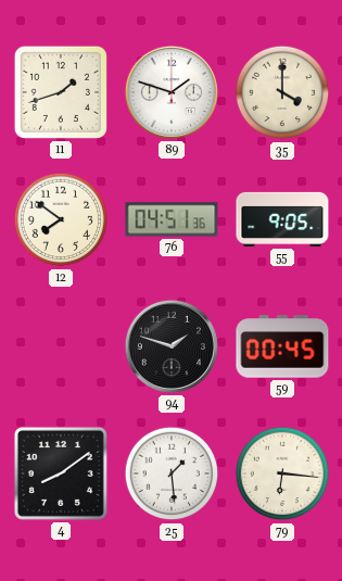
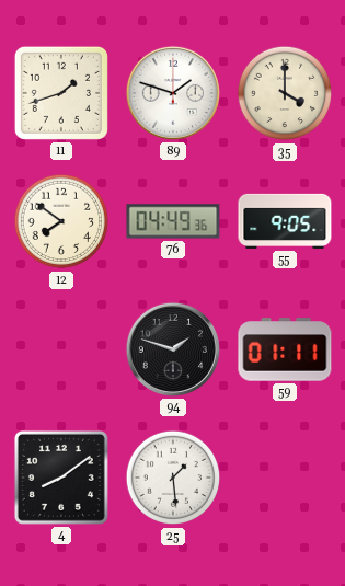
76: 04:51 -> 04:49
59: 00:45 -> 01:11
79: 6:16 -> none
